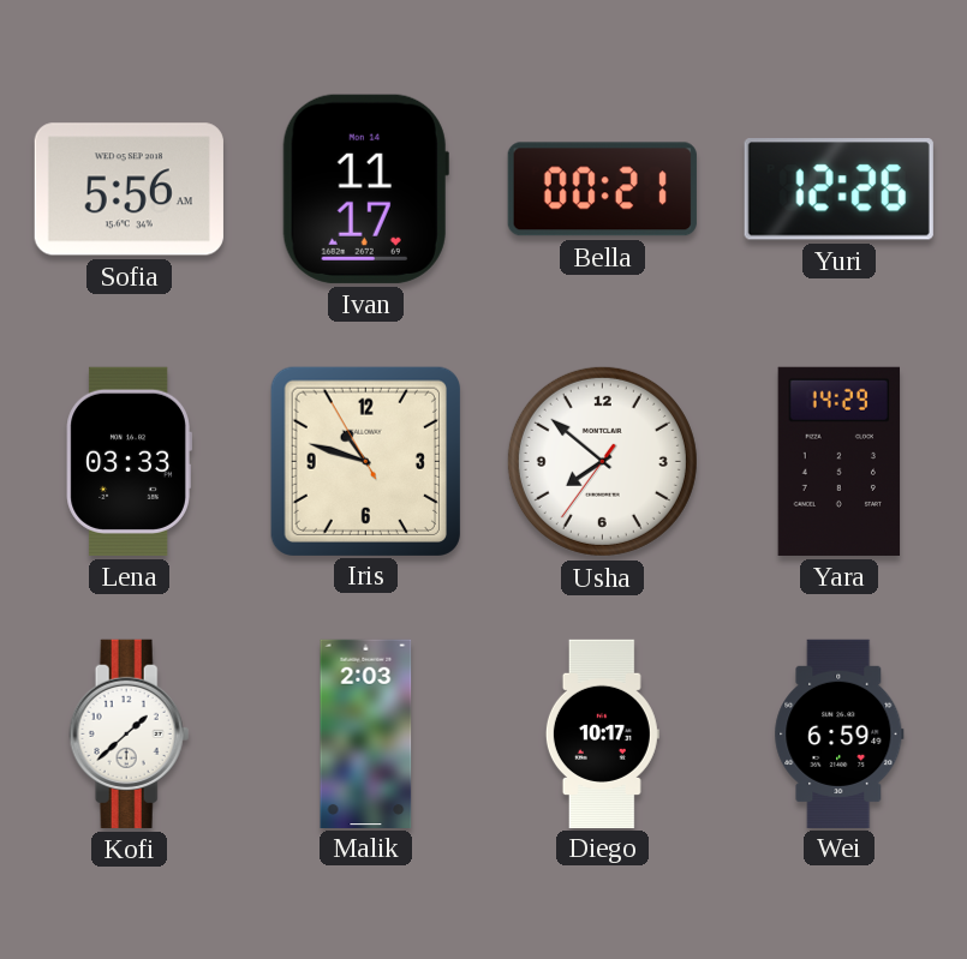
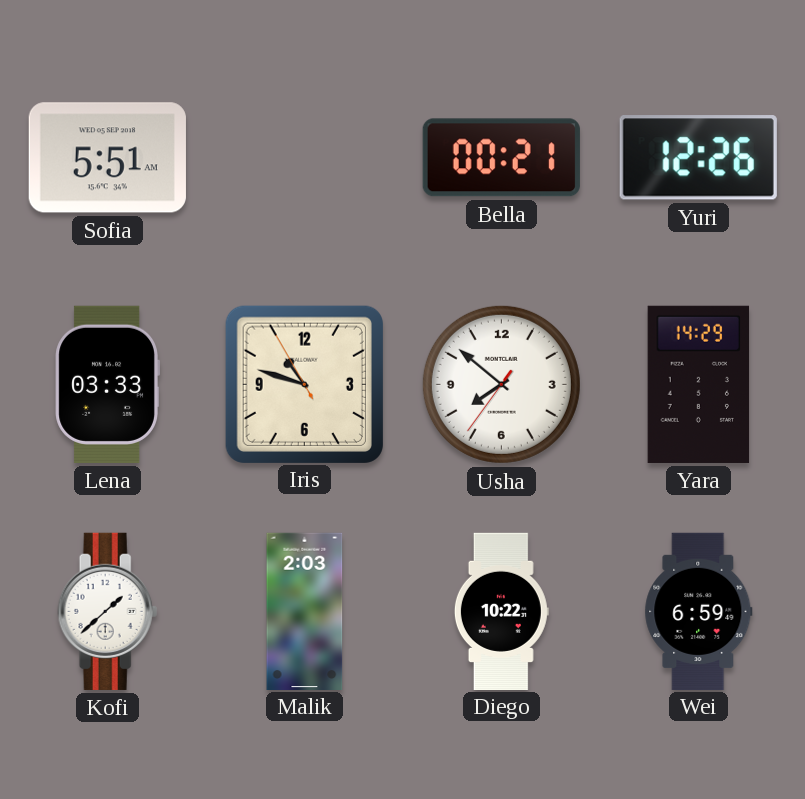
Sofia: 5:56 -> 5:51
Ivan: 11:17 -> none
Diego: 10:17 -> 10:22
